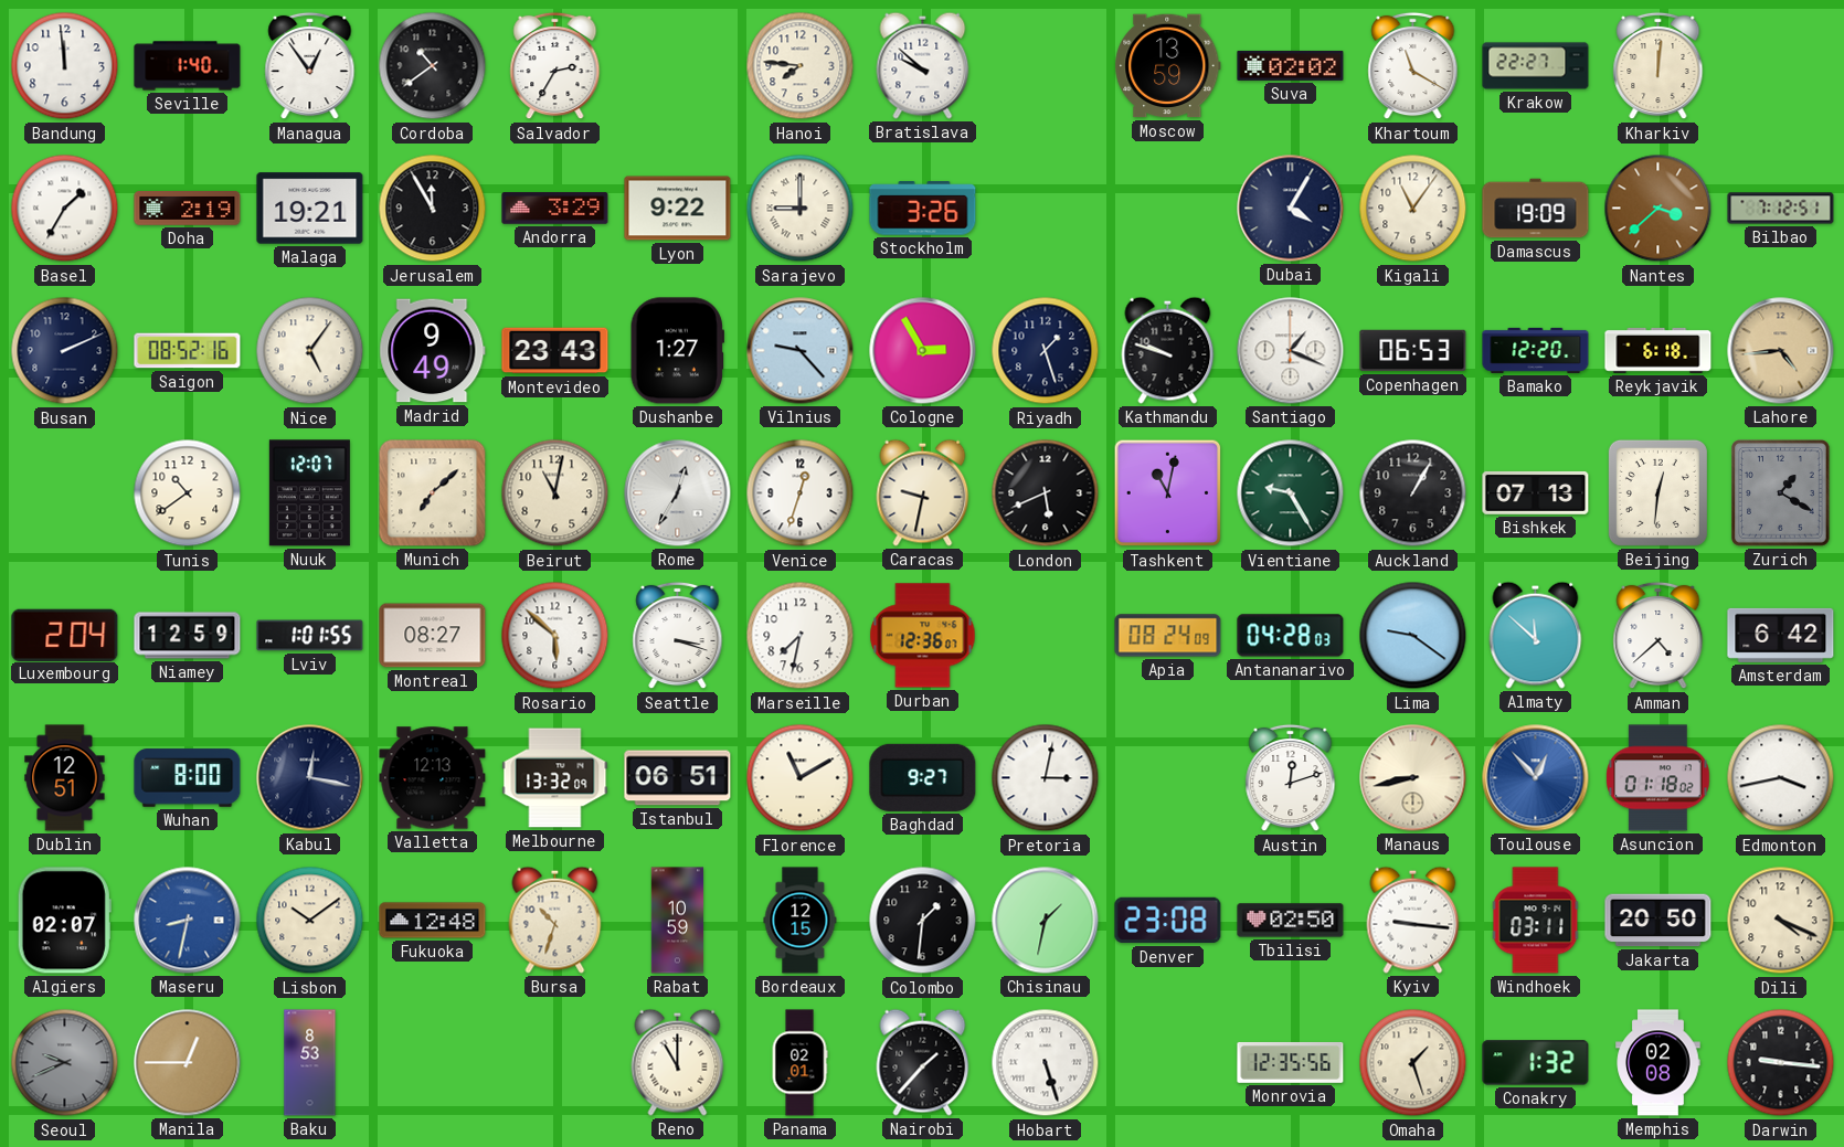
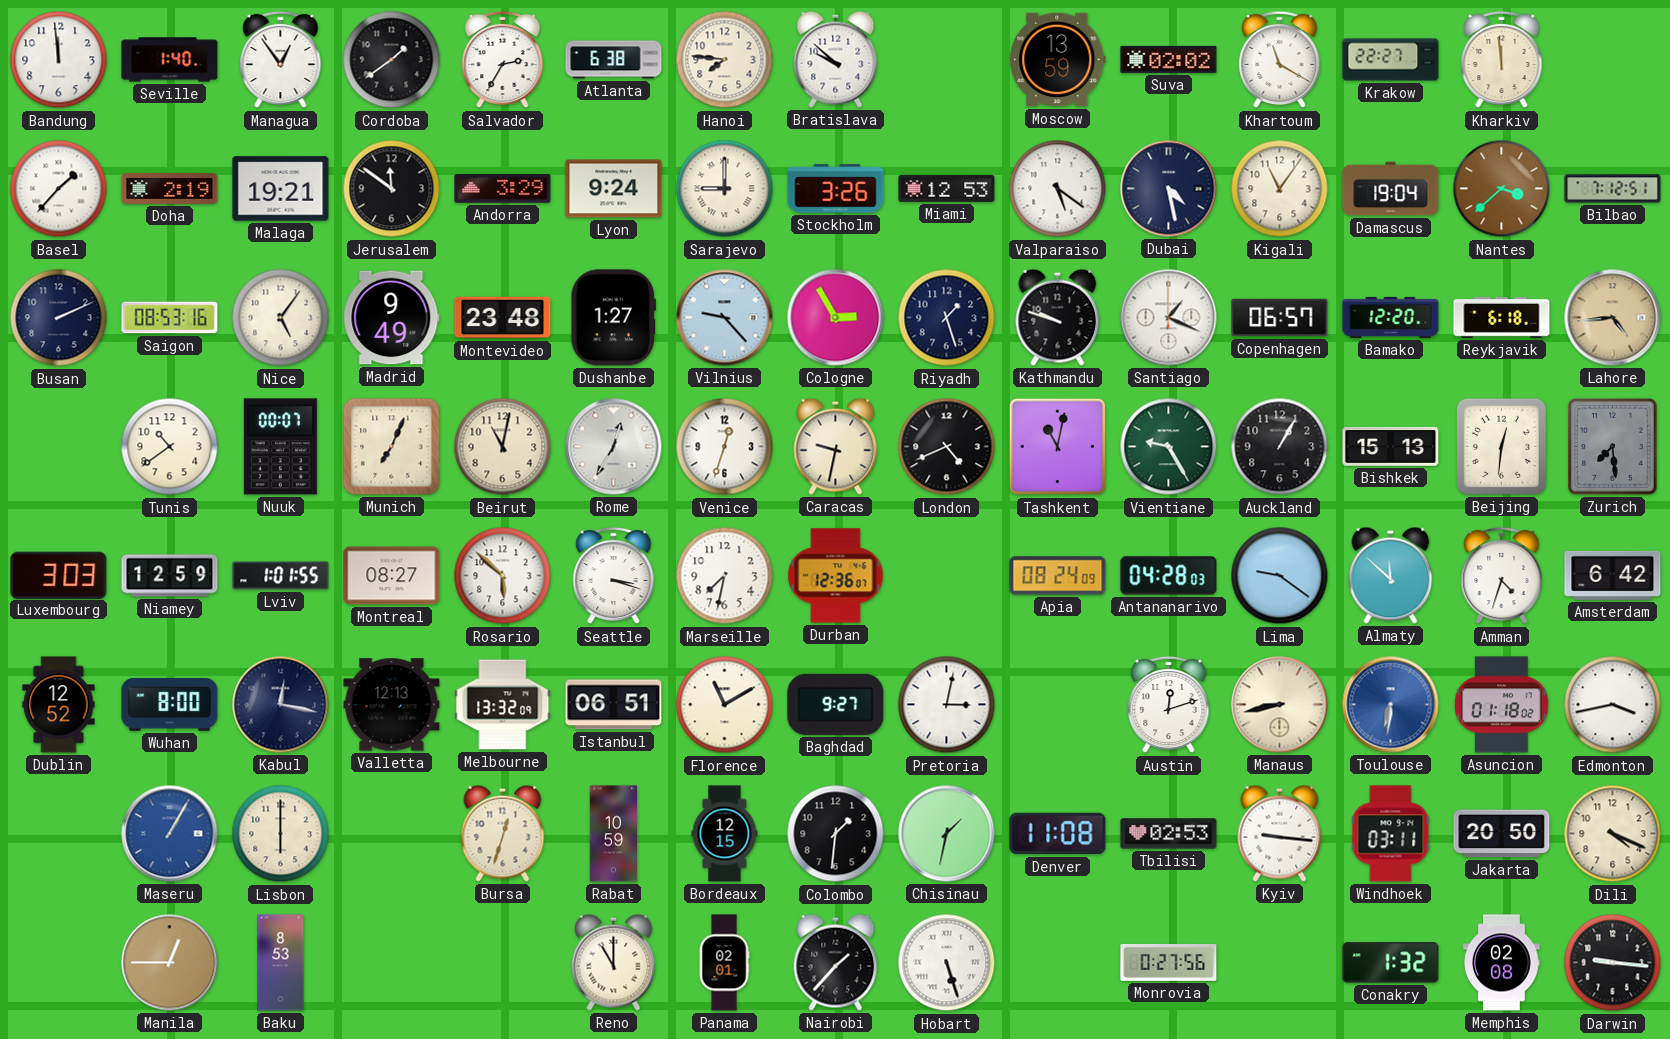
Cordoba: 10:39 -> 1:39
Atlanta: none -> 6:38
Kharkiv: 12:01 -> 11:59
Basel: 1:35 -> 1:37
Jerusalem: 11:55 -> 11:51
Lyon: 9:22 -> 9:24
Miami: none -> 12:53
Valparaiso: none -> 5:21
Dubai: 4:05 -> 4:28
Damascus: 19:09 -> 19:04
Saigon: 08:52 -> 08:53
Montevideo: 23:43 -> 23:48
Copenhagen: 06:53 -> 06:57
Nuuk: 12:07 -> 00:07
Munich: 7:08 -> 7:04
London: 5:41 -> 4:41
Bishkek: 07:13 -> 15:13
Zurich: 1:20 -> 7:29
Luxembourg: 2:04 -> 3:03
Amman: 4:38 -> 4:33
Dublin: 12:51 -> 12:52
Toulouse: 12:53 -> 6:31
Algiers: 02:07 -> none
Maseru: 8:32 -> 1:05
Lisbon: 10:09 -> 6:00
Fukuoka: 12:48 -> none
Bursa: 10:33 -> 12:33
Denver: 23:08 -> 11:08
Tbilisi: 02:50 -> 02:53
Seoul: 9:41 -> none
Monrovia: 12:35 -> 0:27
Omaha: 1:27 -> none
